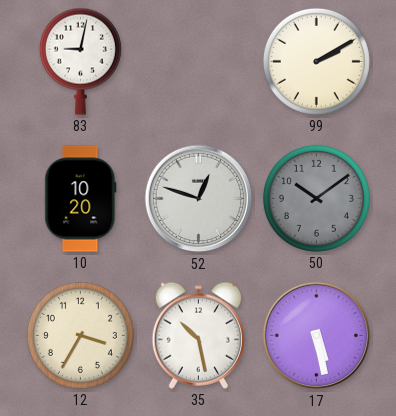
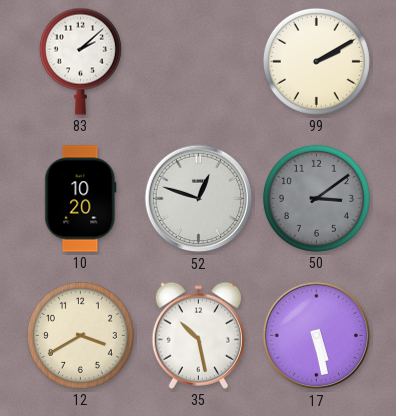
83: 9:02 -> 2:08
50: 10:09 -> 3:09
12: 3:35 -> 3:40
